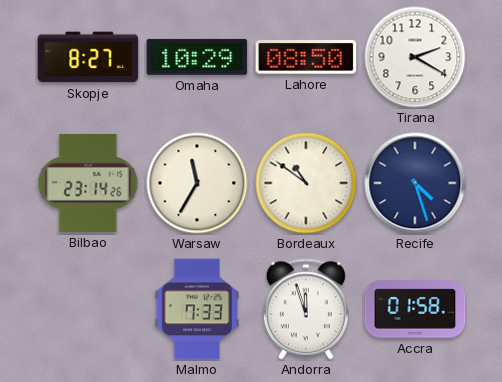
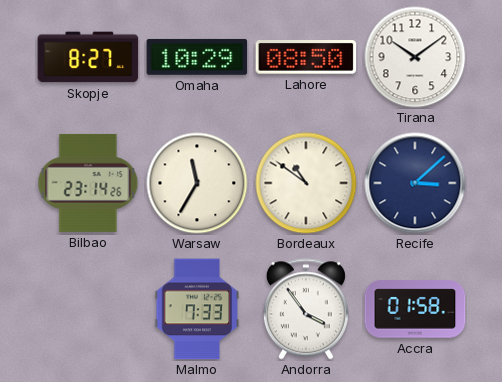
Tirana: 2:20 -> 10:09
Recife: 4:27 -> 3:08
Andorra: 11:57 -> 3:54
